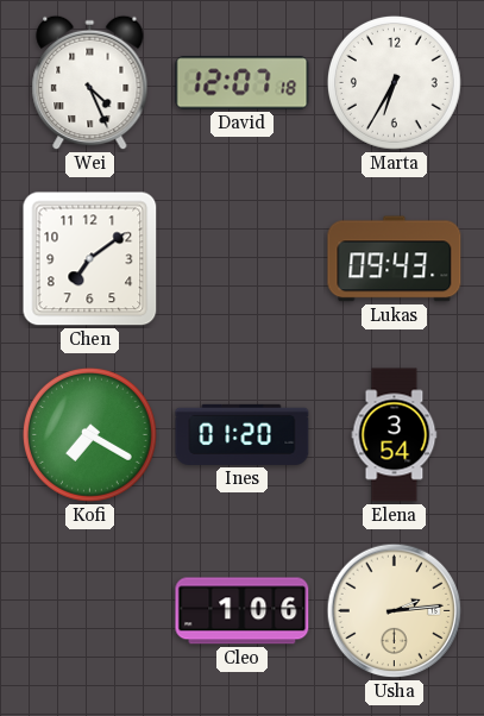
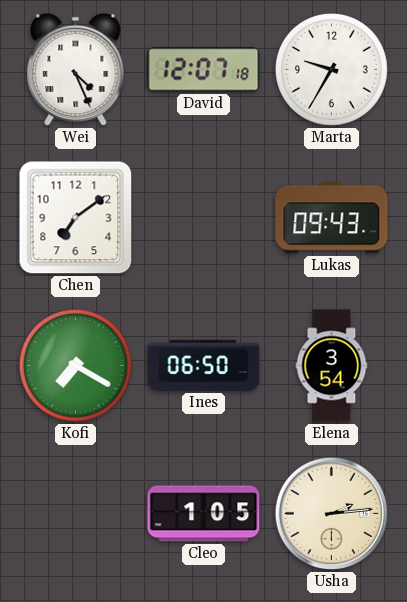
Marta: 6:35 -> 9:35
Ines: 01:20 -> 06:50
Cleo: 1:06 -> 1:05
